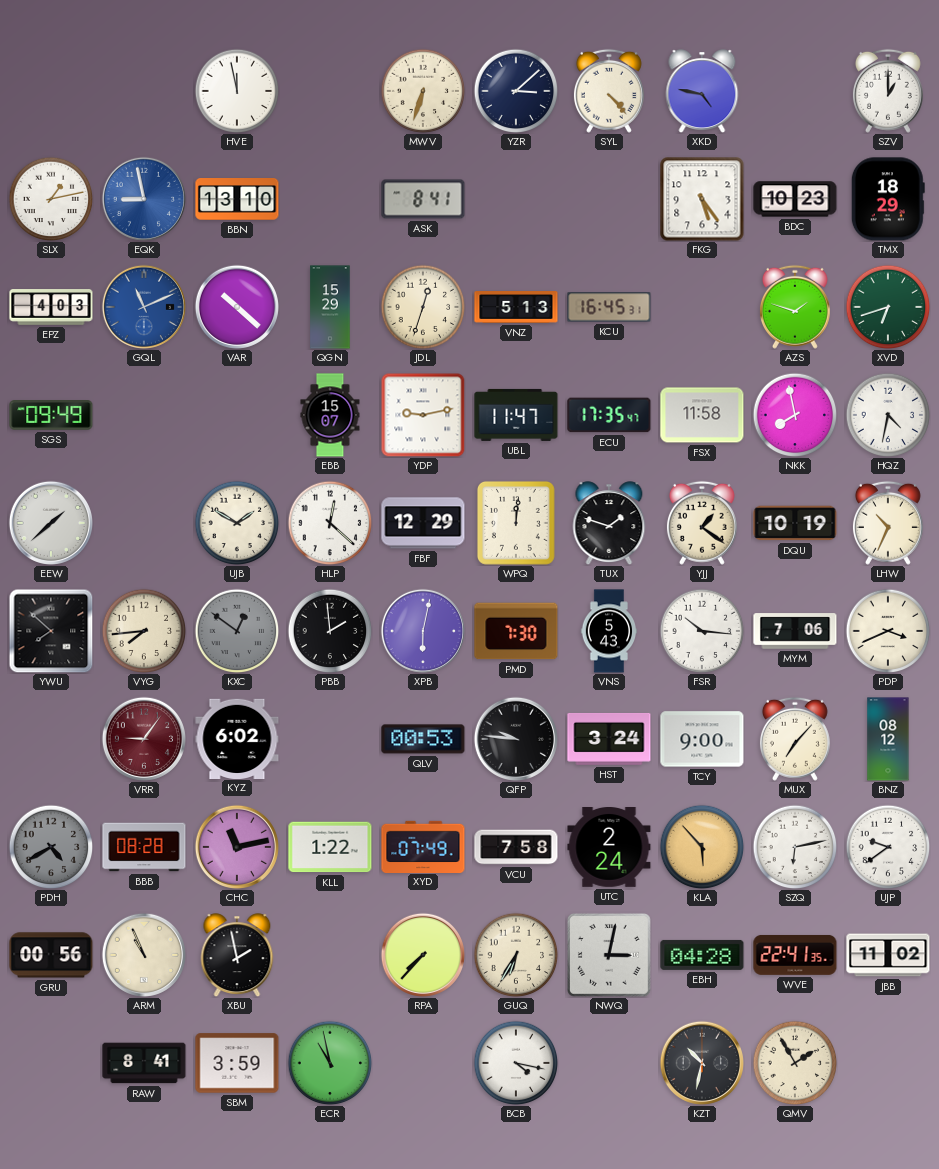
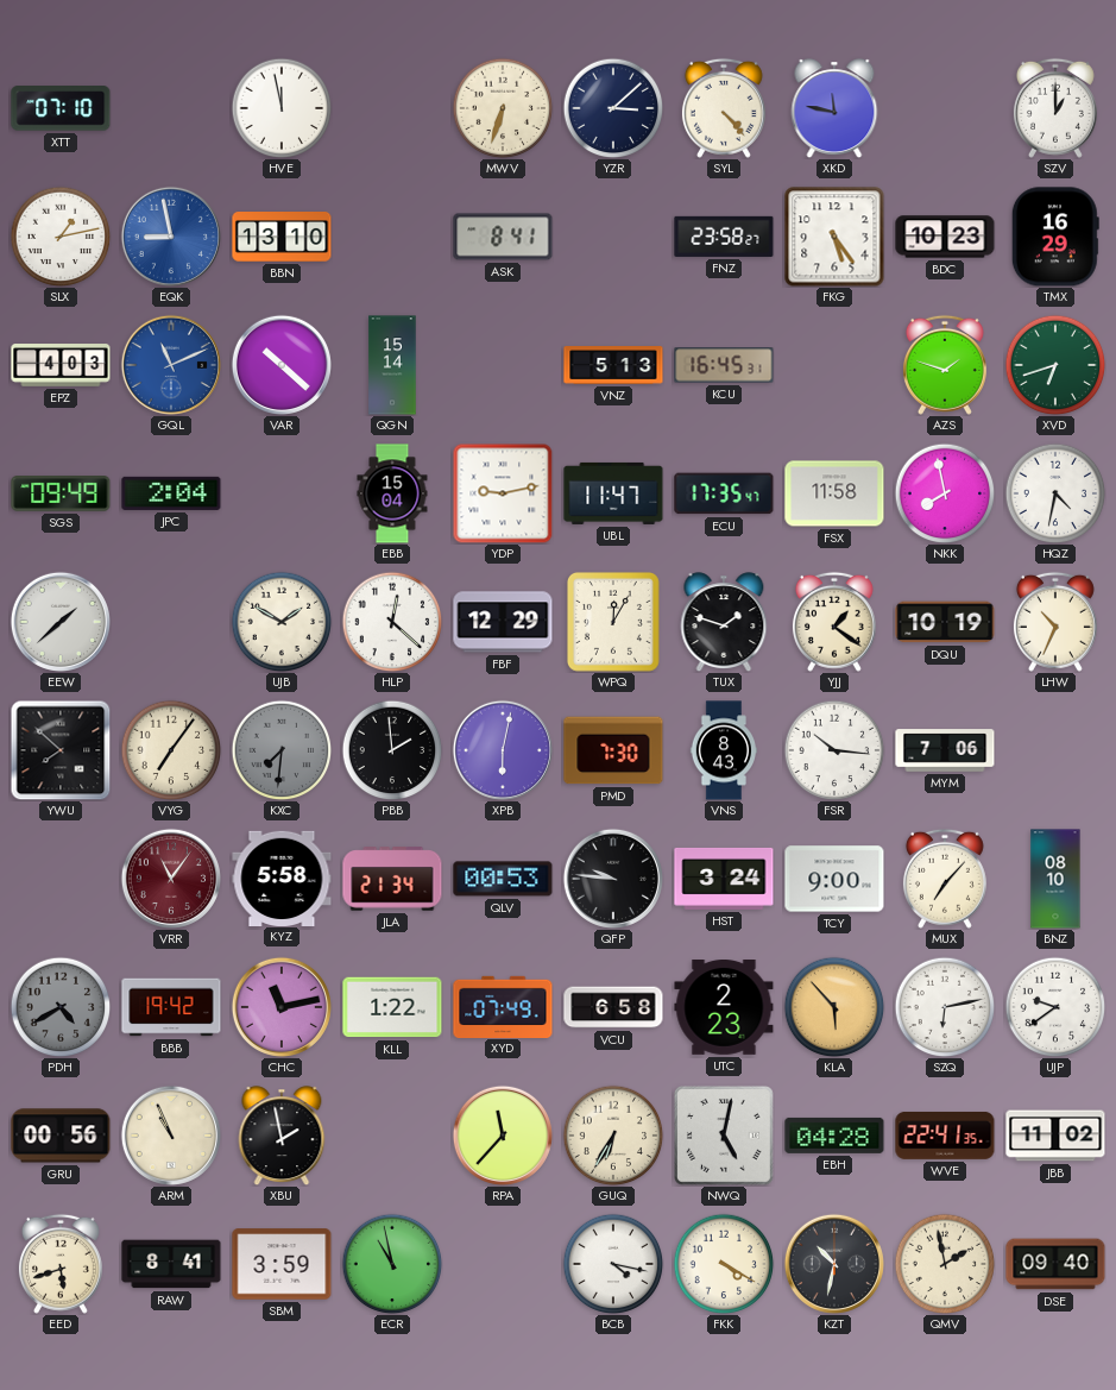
XTT: none -> 07:10
XKD: 4:47 -> 11:47
FNZ: none -> 23:58
TMX: 18:29 -> 16:29
QGN: 15:29 -> 15:14
JDL: 12:33 -> none
JPC: none -> 2:04
EBB: 15:07 -> 15:04
WPQ: 12:01 -> 12:05
VYG: 7:44 -> 7:06
KXC: 12:51 -> 7:31
VNS: 5:43 -> 8:43
PDP: 3:41 -> none
VRR: 9:06 -> 11:06
KYZ: 6:02 -> 5:58
JLA: none -> 21:34
BNZ: 08:12 -> 08:10
BBB: 08:28 -> 19:42
VCU: 7:58 -> 6:58
UTC: 2:24 -> 2:23
RPA: 7:37 -> 11:37
NWQ: 3:02 -> 5:02
EED: none -> 5:42
FKK: none -> 4:20
QMV: 1:55 -> 1:58
DSE: none -> 09:40
